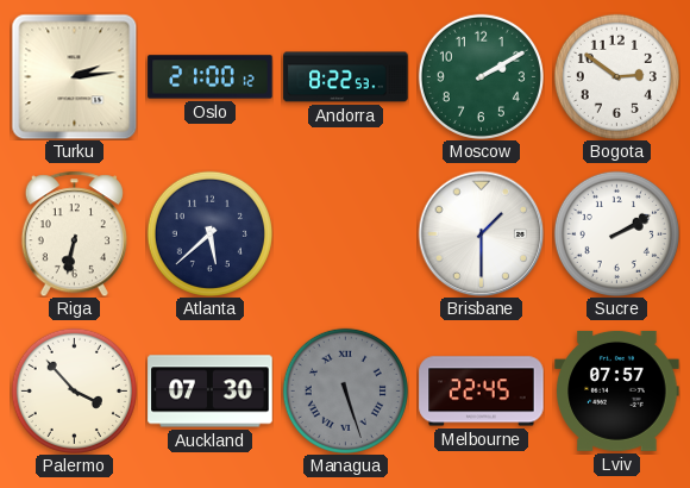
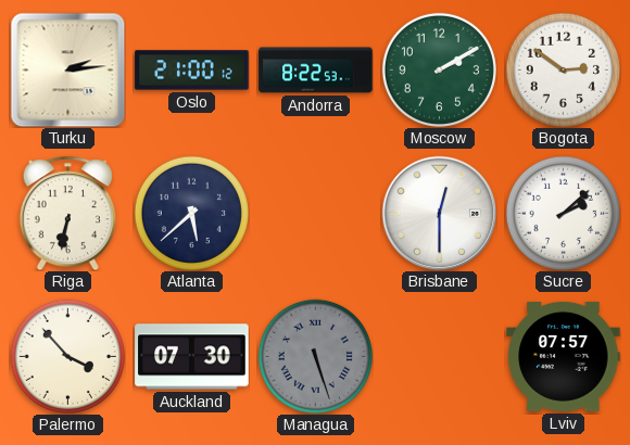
Brisbane: 1:30 -> 12:30
Sucre: 2:10 -> 2:08
Melbourne: 22:45 -> none
